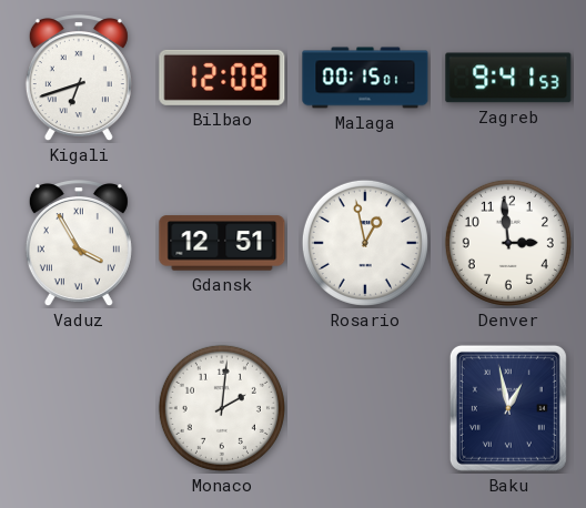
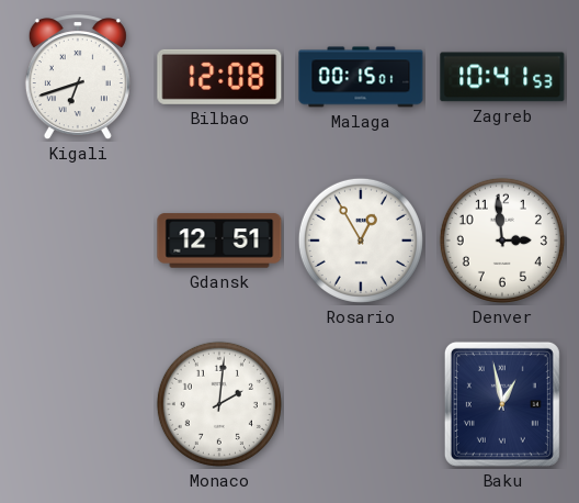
Zagreb: 9:41 -> 10:41
Vaduz: 3:55 -> none
Rosario: 12:58 -> 12:55
